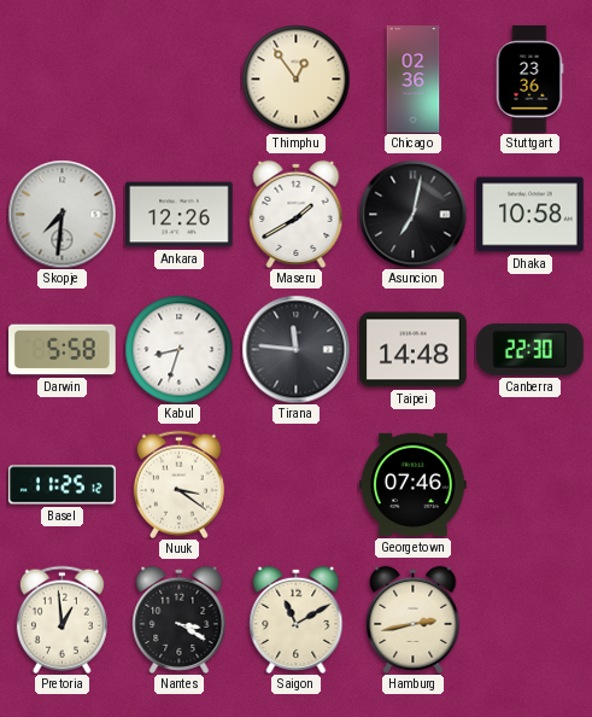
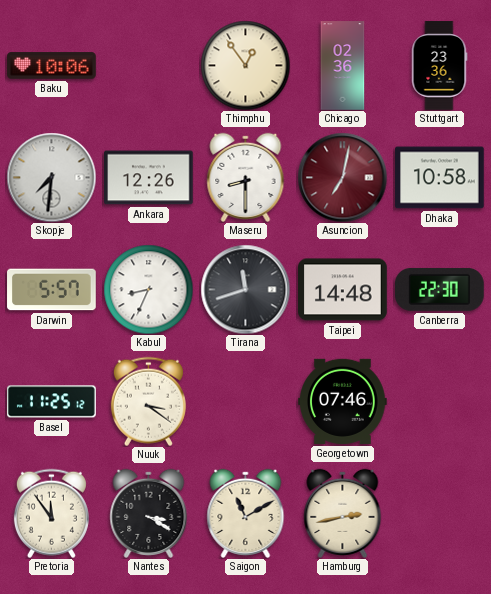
Baku: none -> 10:06
Maseru: 1:40 -> 8:30
Asuncion dial: black -> burgundy
Darwin: 5:58 -> 5:57
Kabul: 8:33 -> 8:34
Tirana: 11:46 -> 11:42
Pretoria: 12:59 -> 11:54
